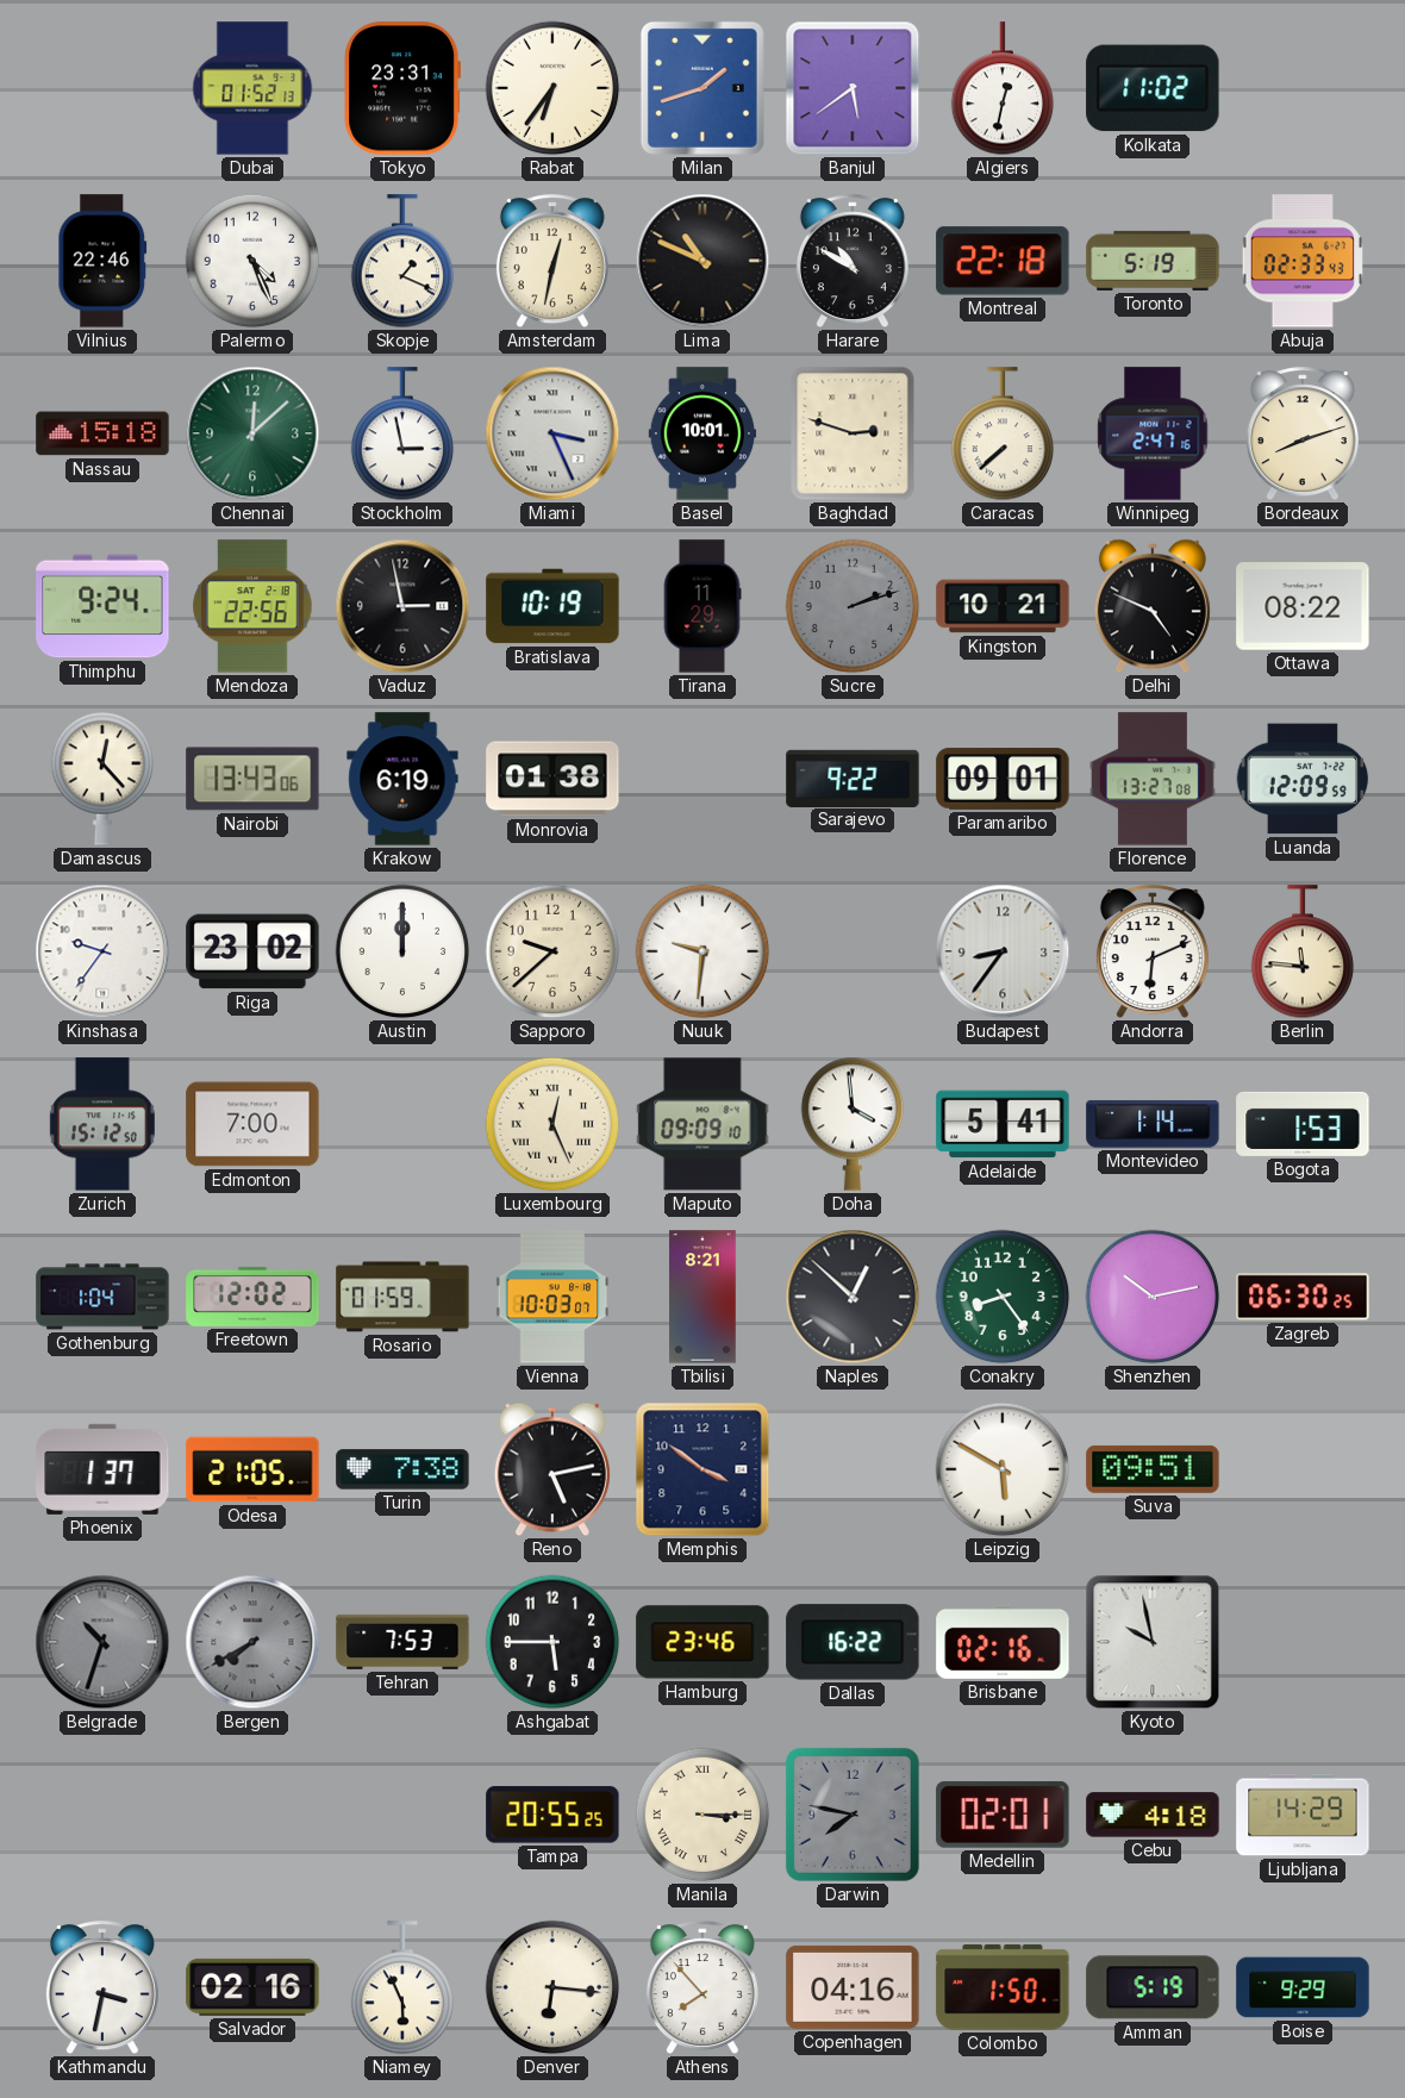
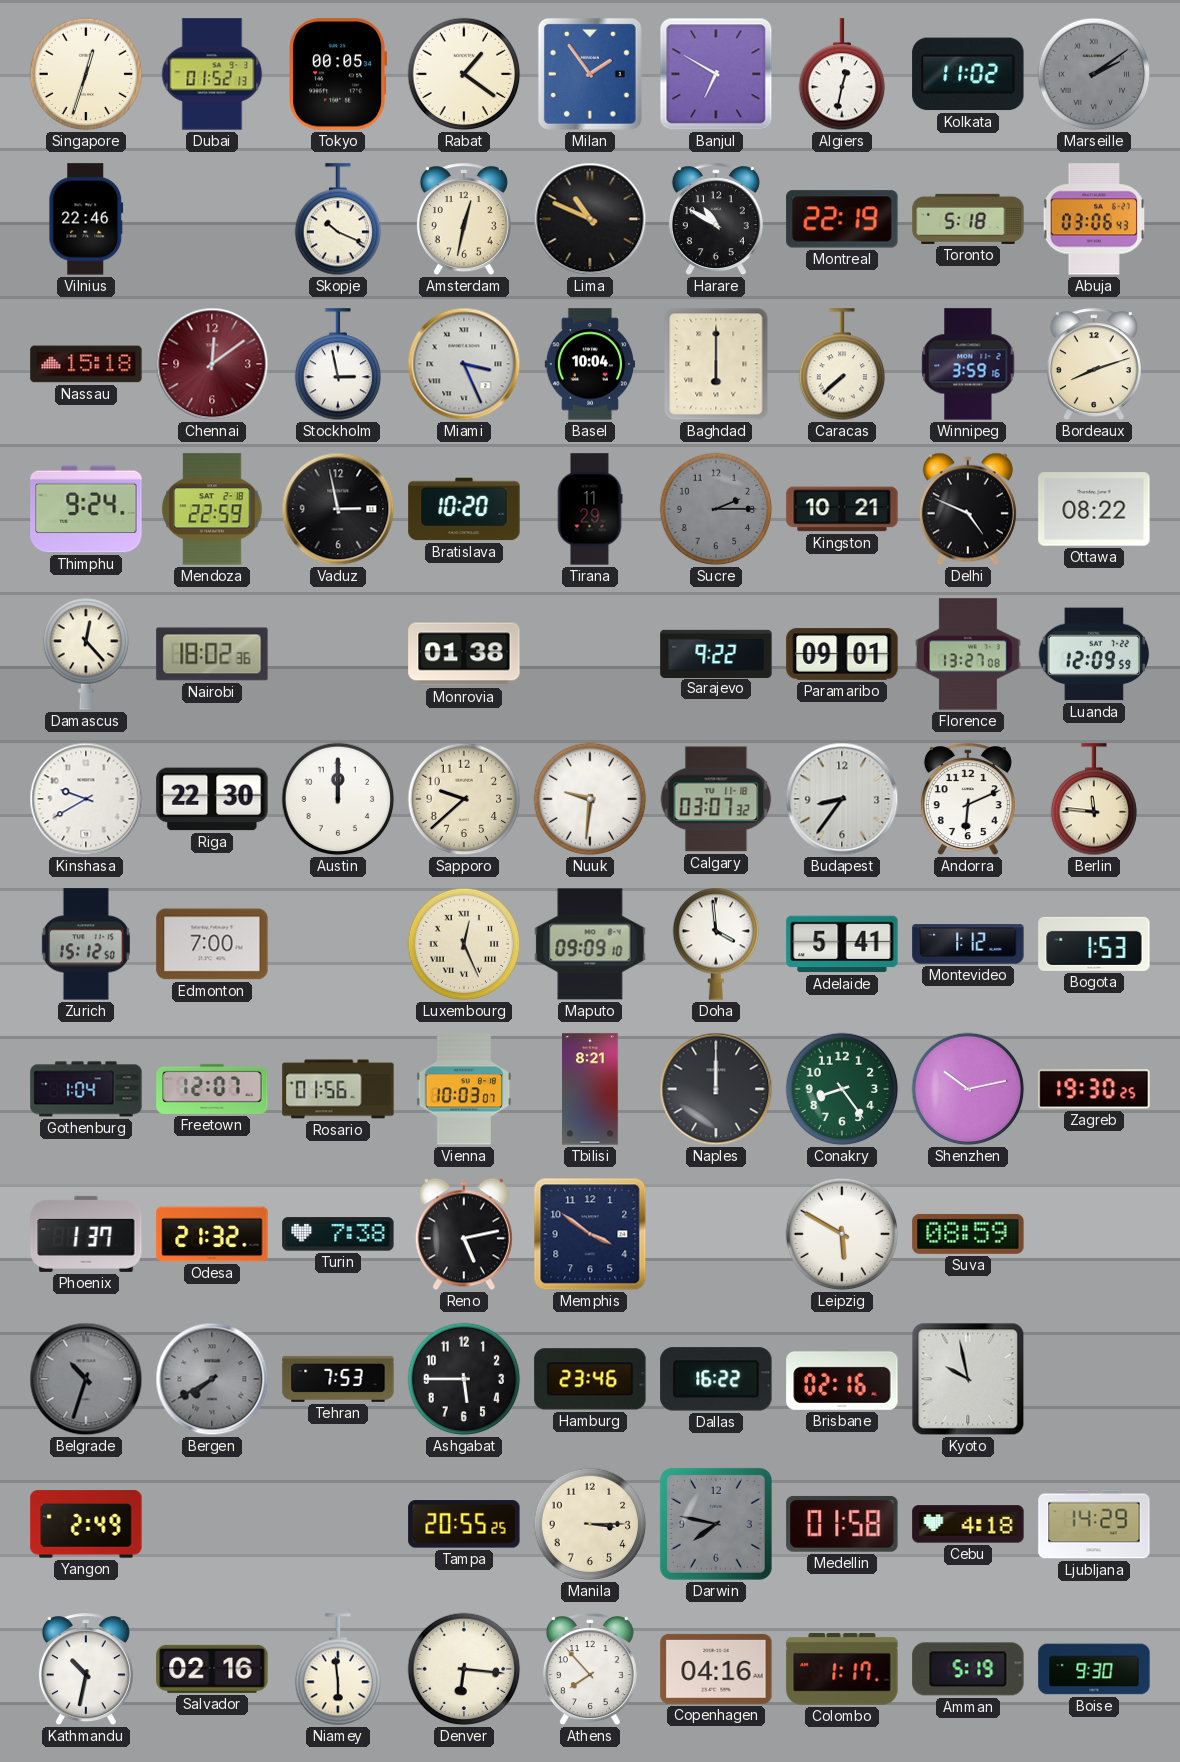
Singapore: none -> 12:33
Tokyo: 23:31 -> 00:05
Rabat: 6:36 -> 1:21
Milan: 1:42 -> 1:54
Banjul: 5:39 -> 6:50
Marseille: none -> 2:09
Palermo: 4:26 -> none
Skopje: 1:19 -> 10:19
Montreal: 22:18 -> 22:19
Toronto: 5:19 -> 5:18
Abuja: 02:33 -> 03:06
Chennai: 12:08 -> 12:09
Chennai dial: green -> burgundy
Basel: 10:01 -> 10:04
Baghdad: 2:48 -> 6:00
Winnipeg: 2:47 -> 3:59
Mendoza: 22:56 -> 22:59
Bratislava: 10:19 -> 10:20
Sucre: 2:12 -> 2:15
Nairobi: 13:43 -> 18:02
Krakow: 6:19 -> none
Kinshasa: 9:36 -> 9:40
Riga: 23:02 -> 22:30
Calgary: none -> 03:07
Montevideo: 1:14 -> 1:12
Freetown: 12:02 -> 12:07
Rosario: 01:59 -> 01:56
Naples: 12:52 -> 12:00
Zagreb: 06:30 -> 19:30
Odesa: 21:05 -> 21:32
Suva: 09:51 -> 08:59
Yangon: none -> 2:49
Manila numerals: Roman -> Arabic
Medellin: 02:01 -> 01:58
Kathmandu: 3:32 -> 10:32
Niamey: 5:56 -> 5:59
Colombo: 1:50 -> 1:17
Boise: 9:29 -> 9:30
